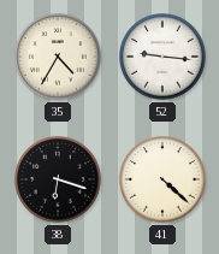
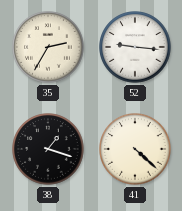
35: 4:35 -> 2:35
38: 6:18 -> 1:18
